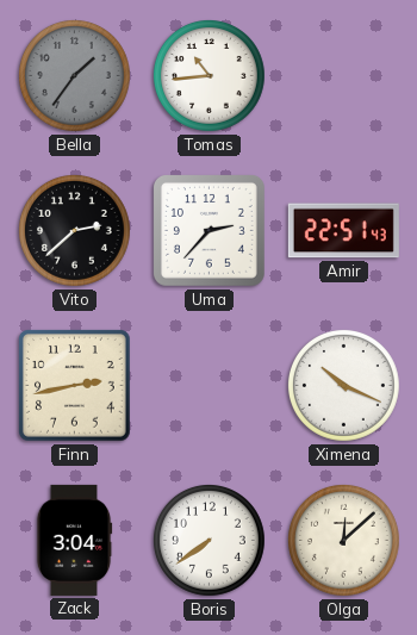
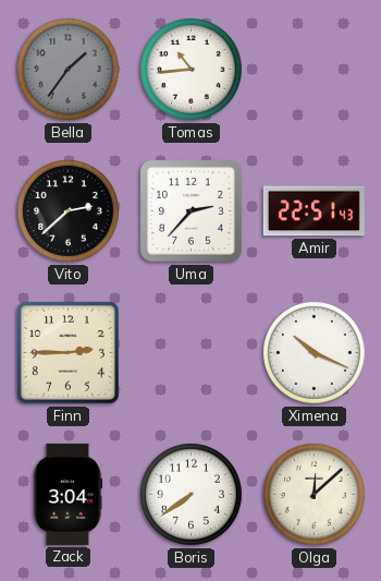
Finn: 2:43 -> 2:45
